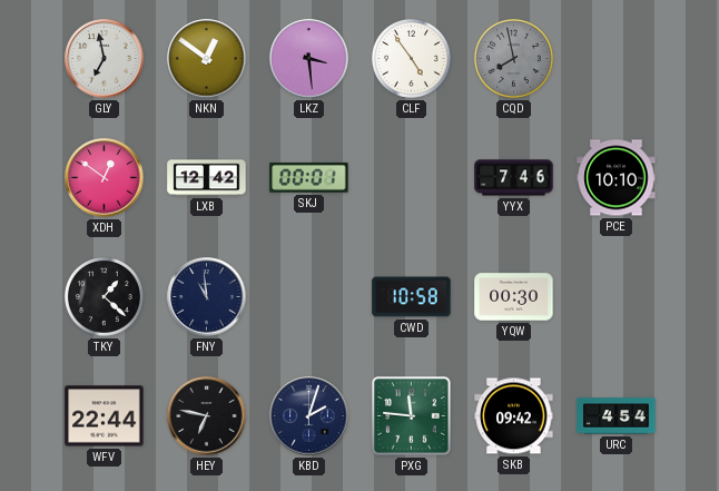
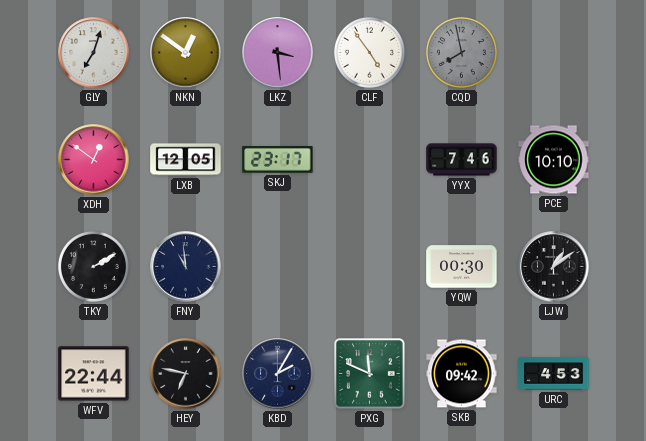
GLY: 6:58 -> 7:03
LXB: 12:42 -> 12:05
SKJ: 00:01 -> 23:17
TKY: 1:22 -> 2:10
CWD: 10:58 -> none
LJW: none -> 1:09
KBD: 2:03 -> 2:05
PXG: 11:46 -> 11:49
URC: 4:54 -> 4:53
